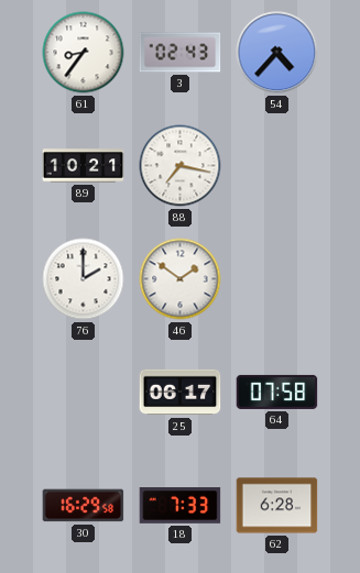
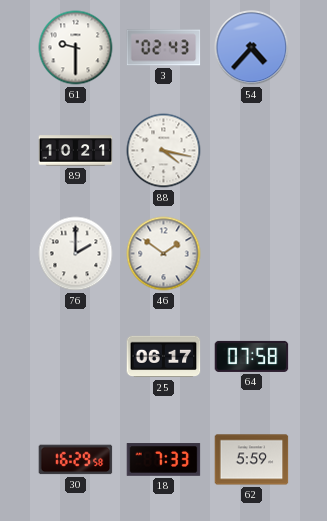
61: 8:36 -> 9:30
88: 7:17 -> 4:17
62: 6:28 -> 5:59
